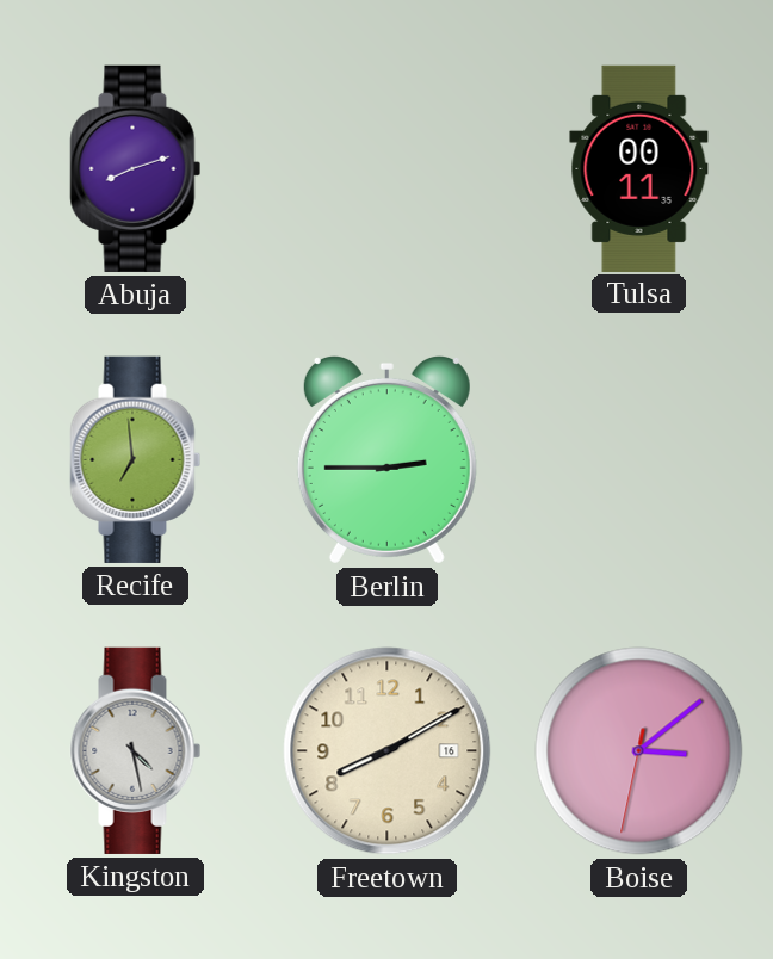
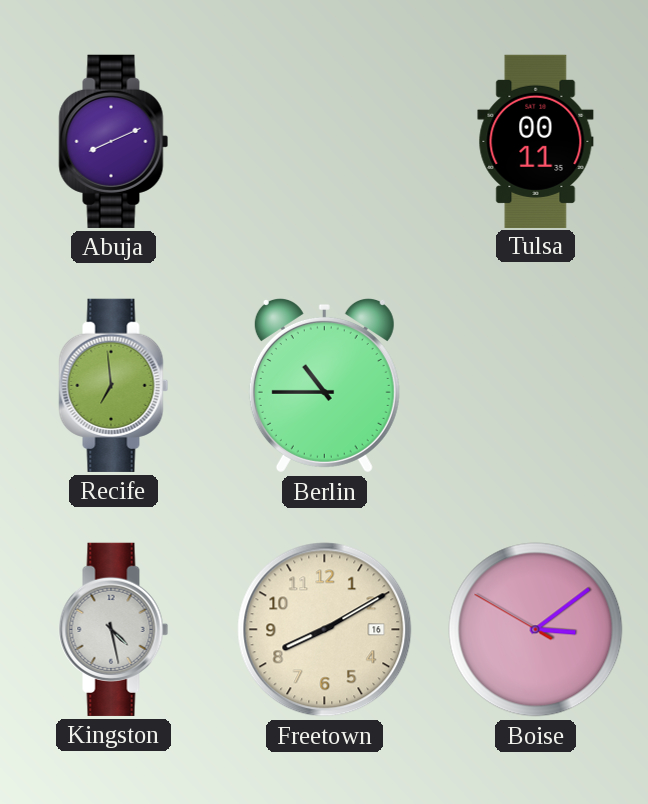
Abuja: 8:12 -> 8:11
Berlin: 2:45 -> 10:45
Boise: 3:08:32 -> 3:08:50
